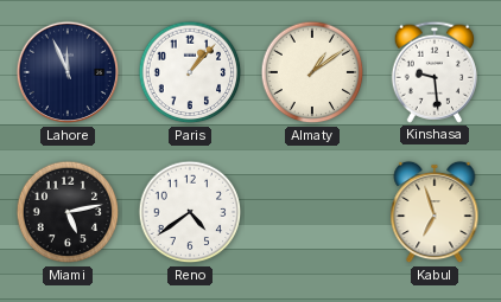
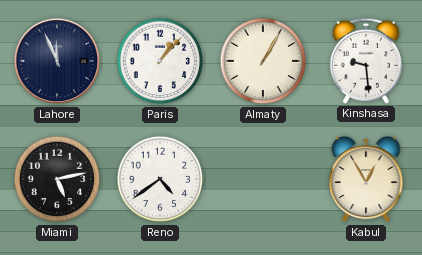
Almaty: 1:09 -> 1:05
Kabul: 6:57 -> 12:55
